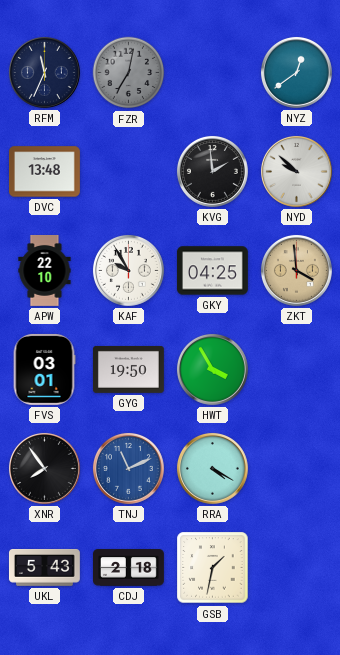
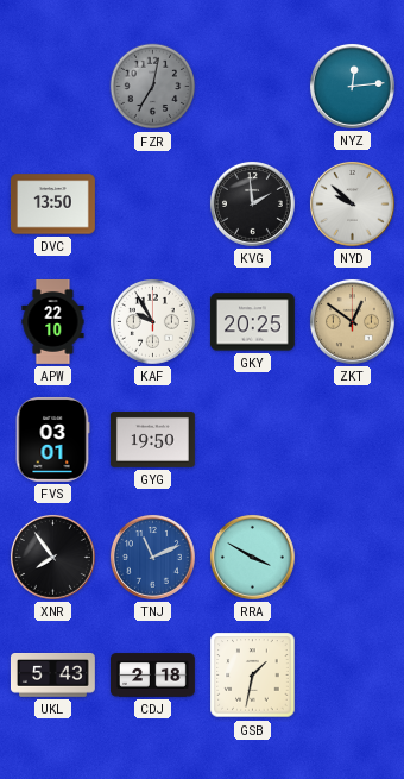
RFM: 11:34 -> none
NYZ: 12:39 -> 12:14
DVC: 13:48 -> 13:50
GKY: 04:25 -> 20:25
ZKT: 3:59 -> 12:51
HWT: 3:55 -> none
RRA: 4:20 -> 3:50
